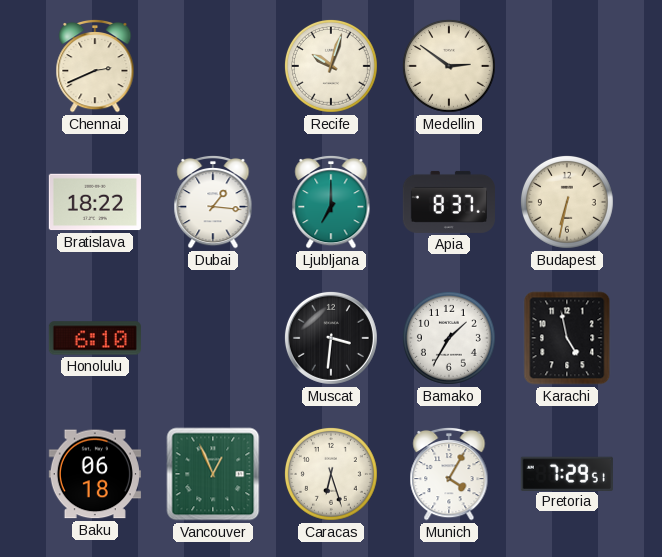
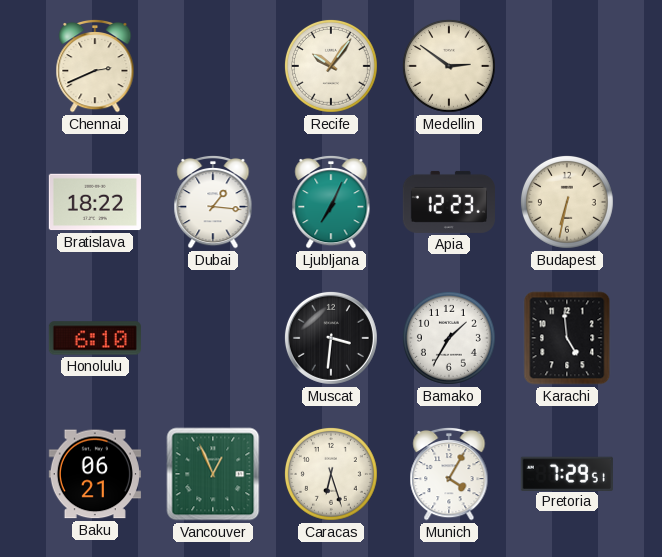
Recife: 10:03 -> 10:06
Ljubljana: 7:00 -> 7:04
Apia: 8:37 -> 12:23
Karachi: 4:58 -> 4:59
Baku: 06:18 -> 06:21
